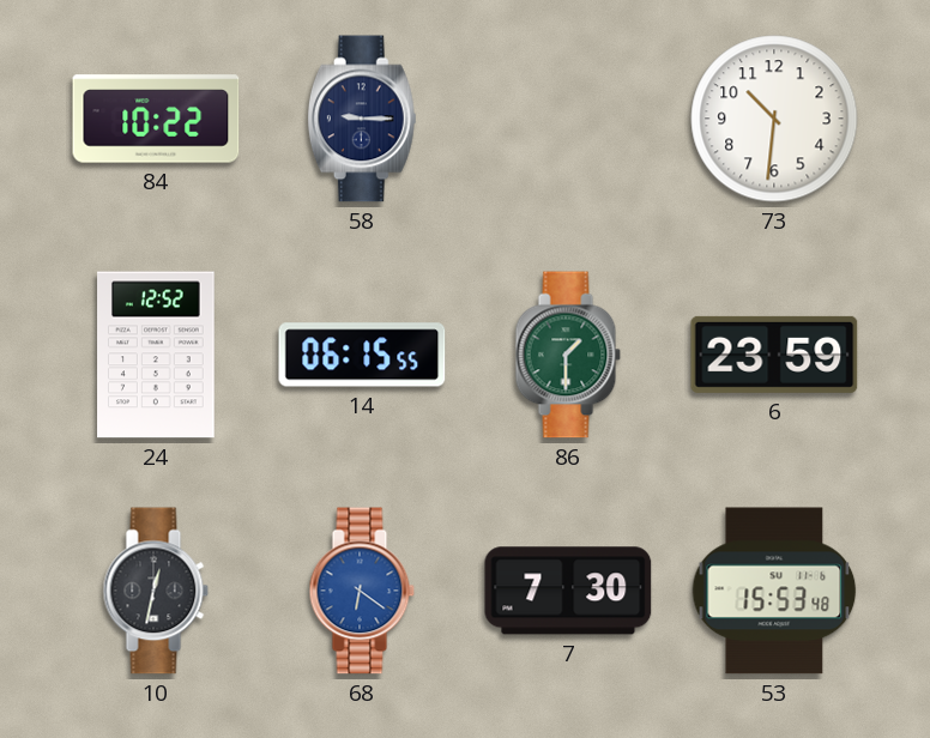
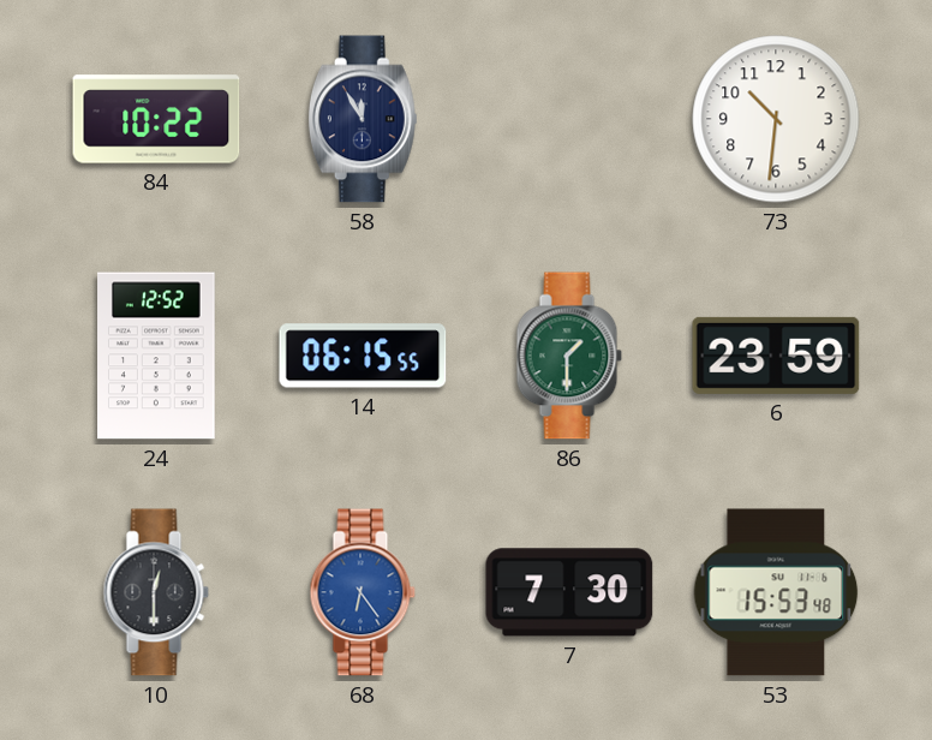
58: 9:15 -> 11:55
10: 12:32 -> 12:30
68: 6:21 -> 6:24
